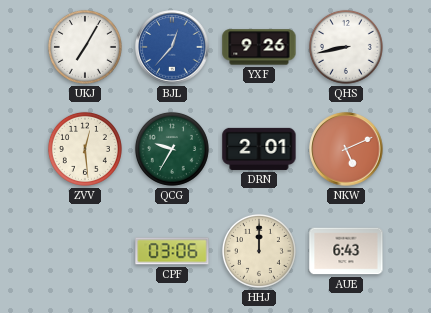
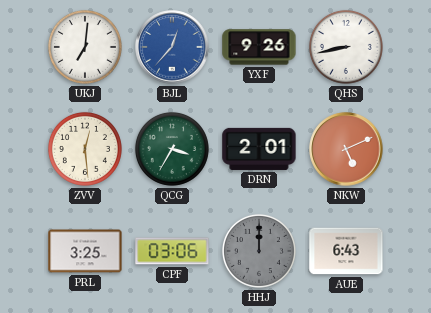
UKJ: 7:05 -> 7:01
QCG: 9:35 -> 3:35
PRL: none -> 3:25
HHJ dial: cream -> grey
